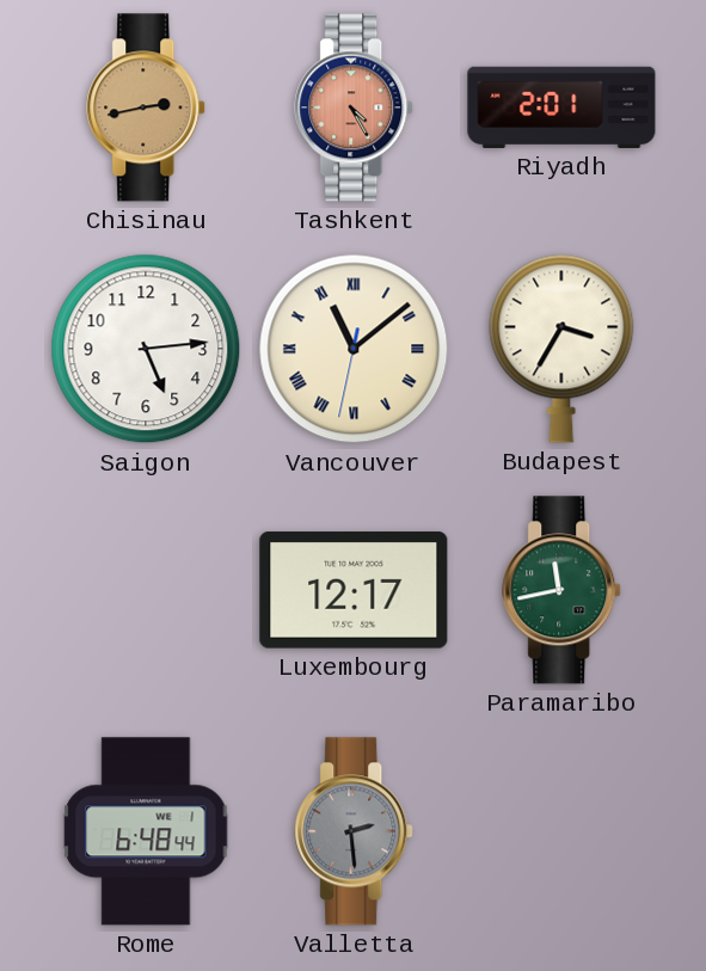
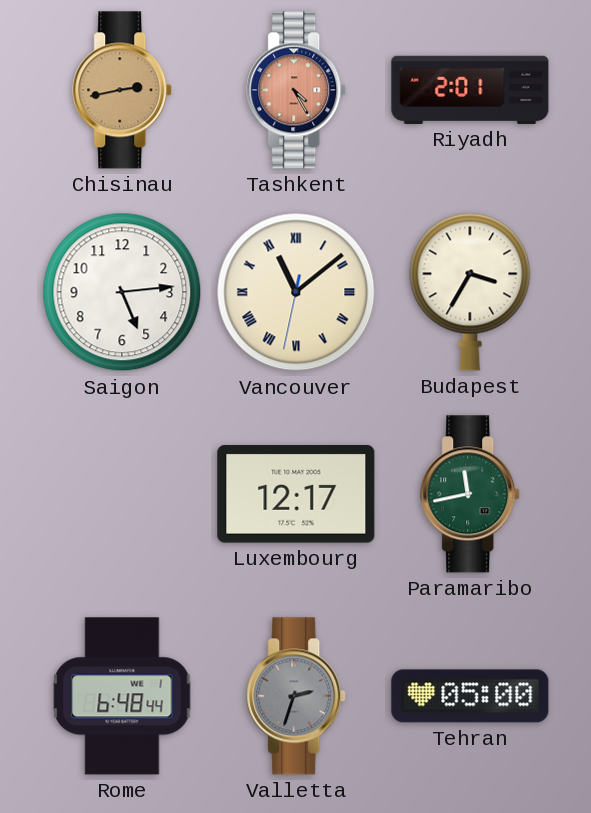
Valletta: 2:29 -> 2:33
Tehran: none -> 05:00
